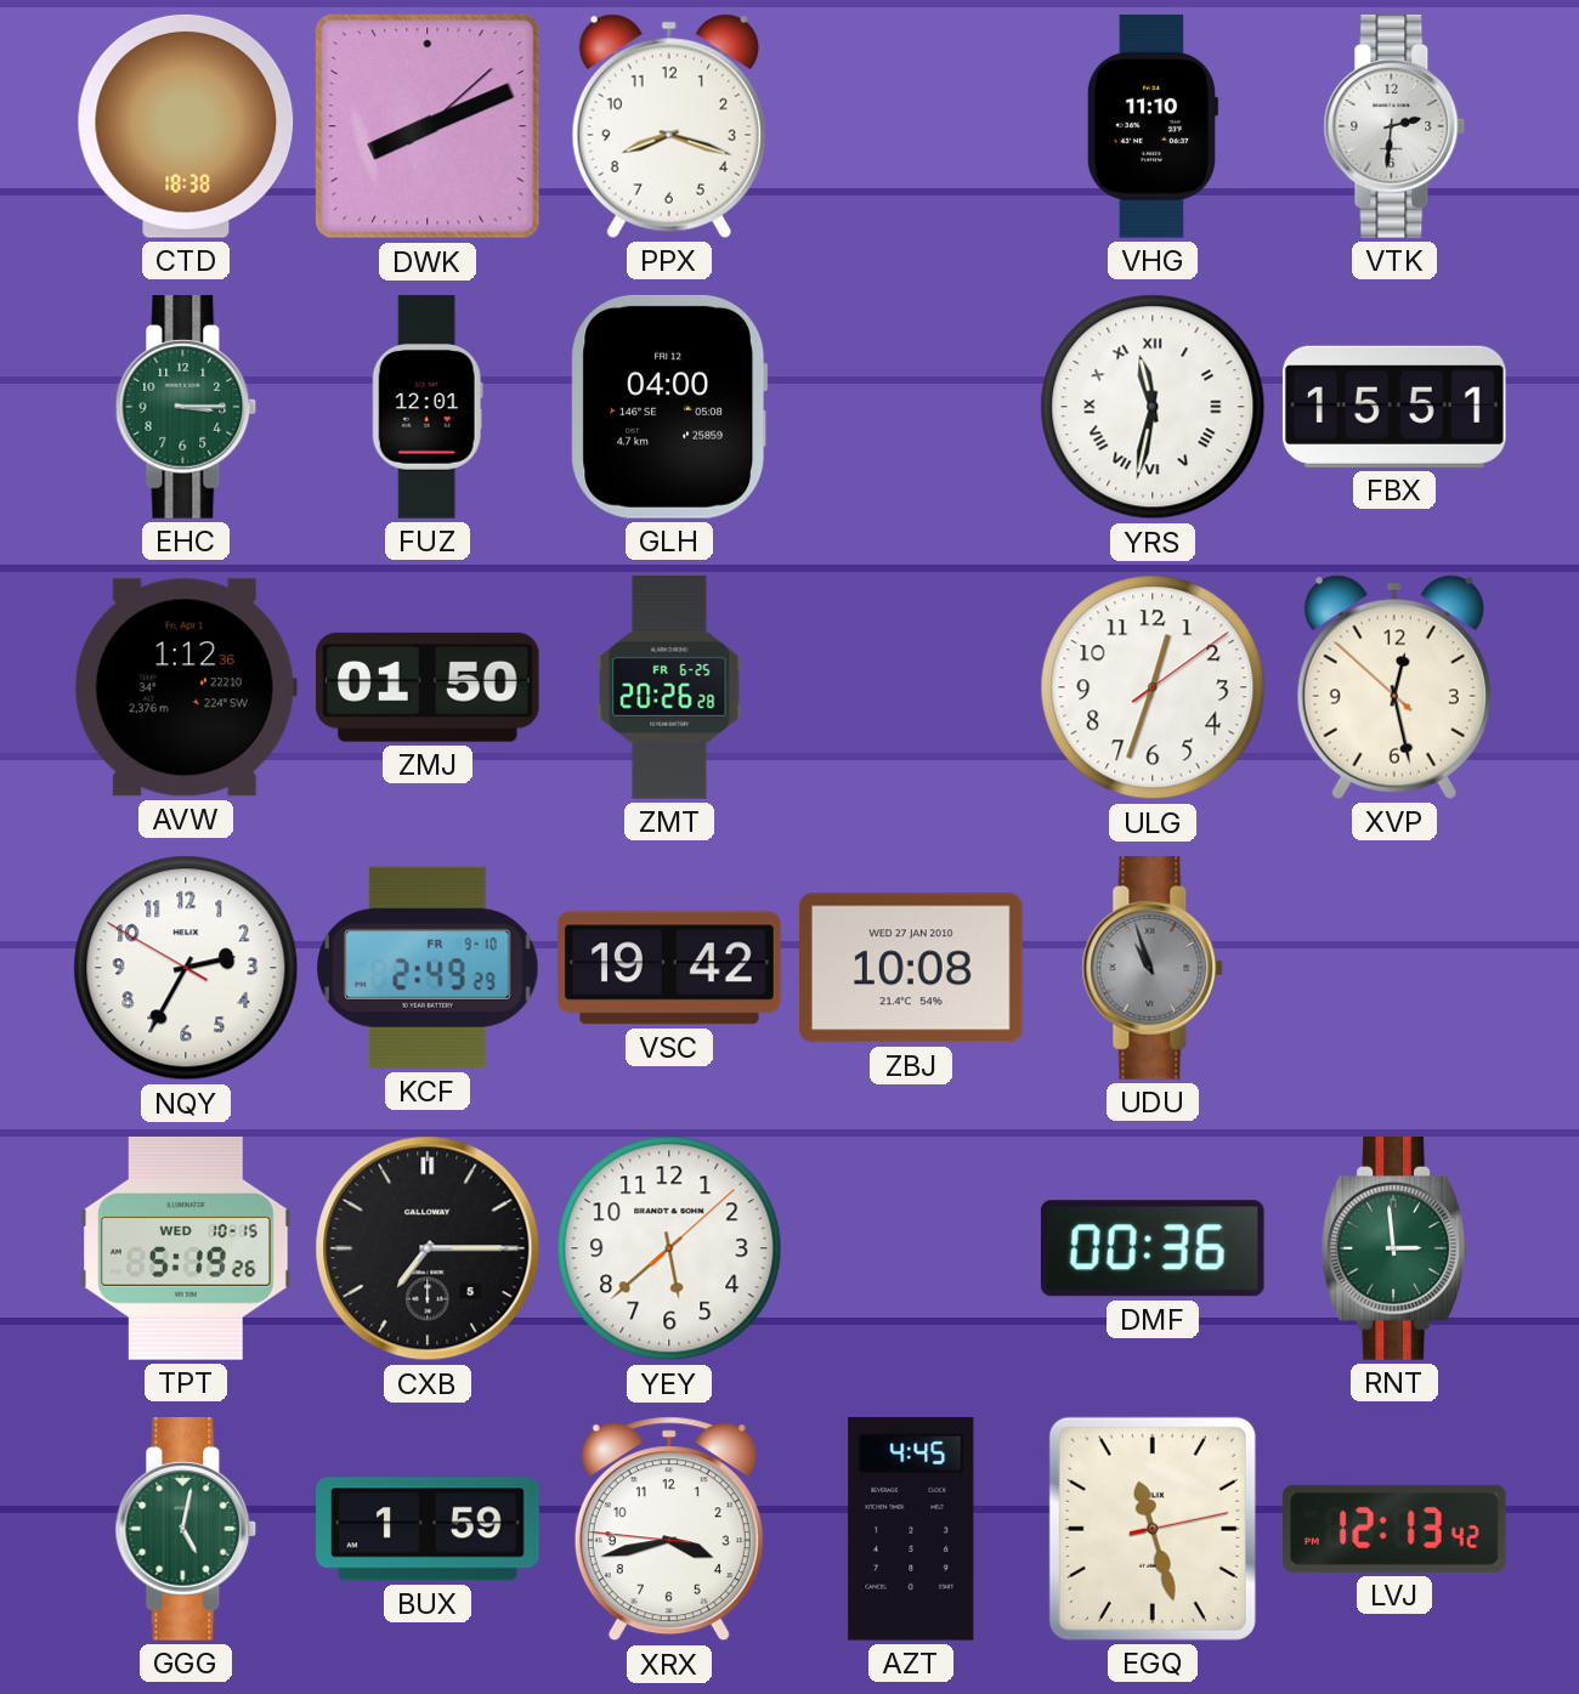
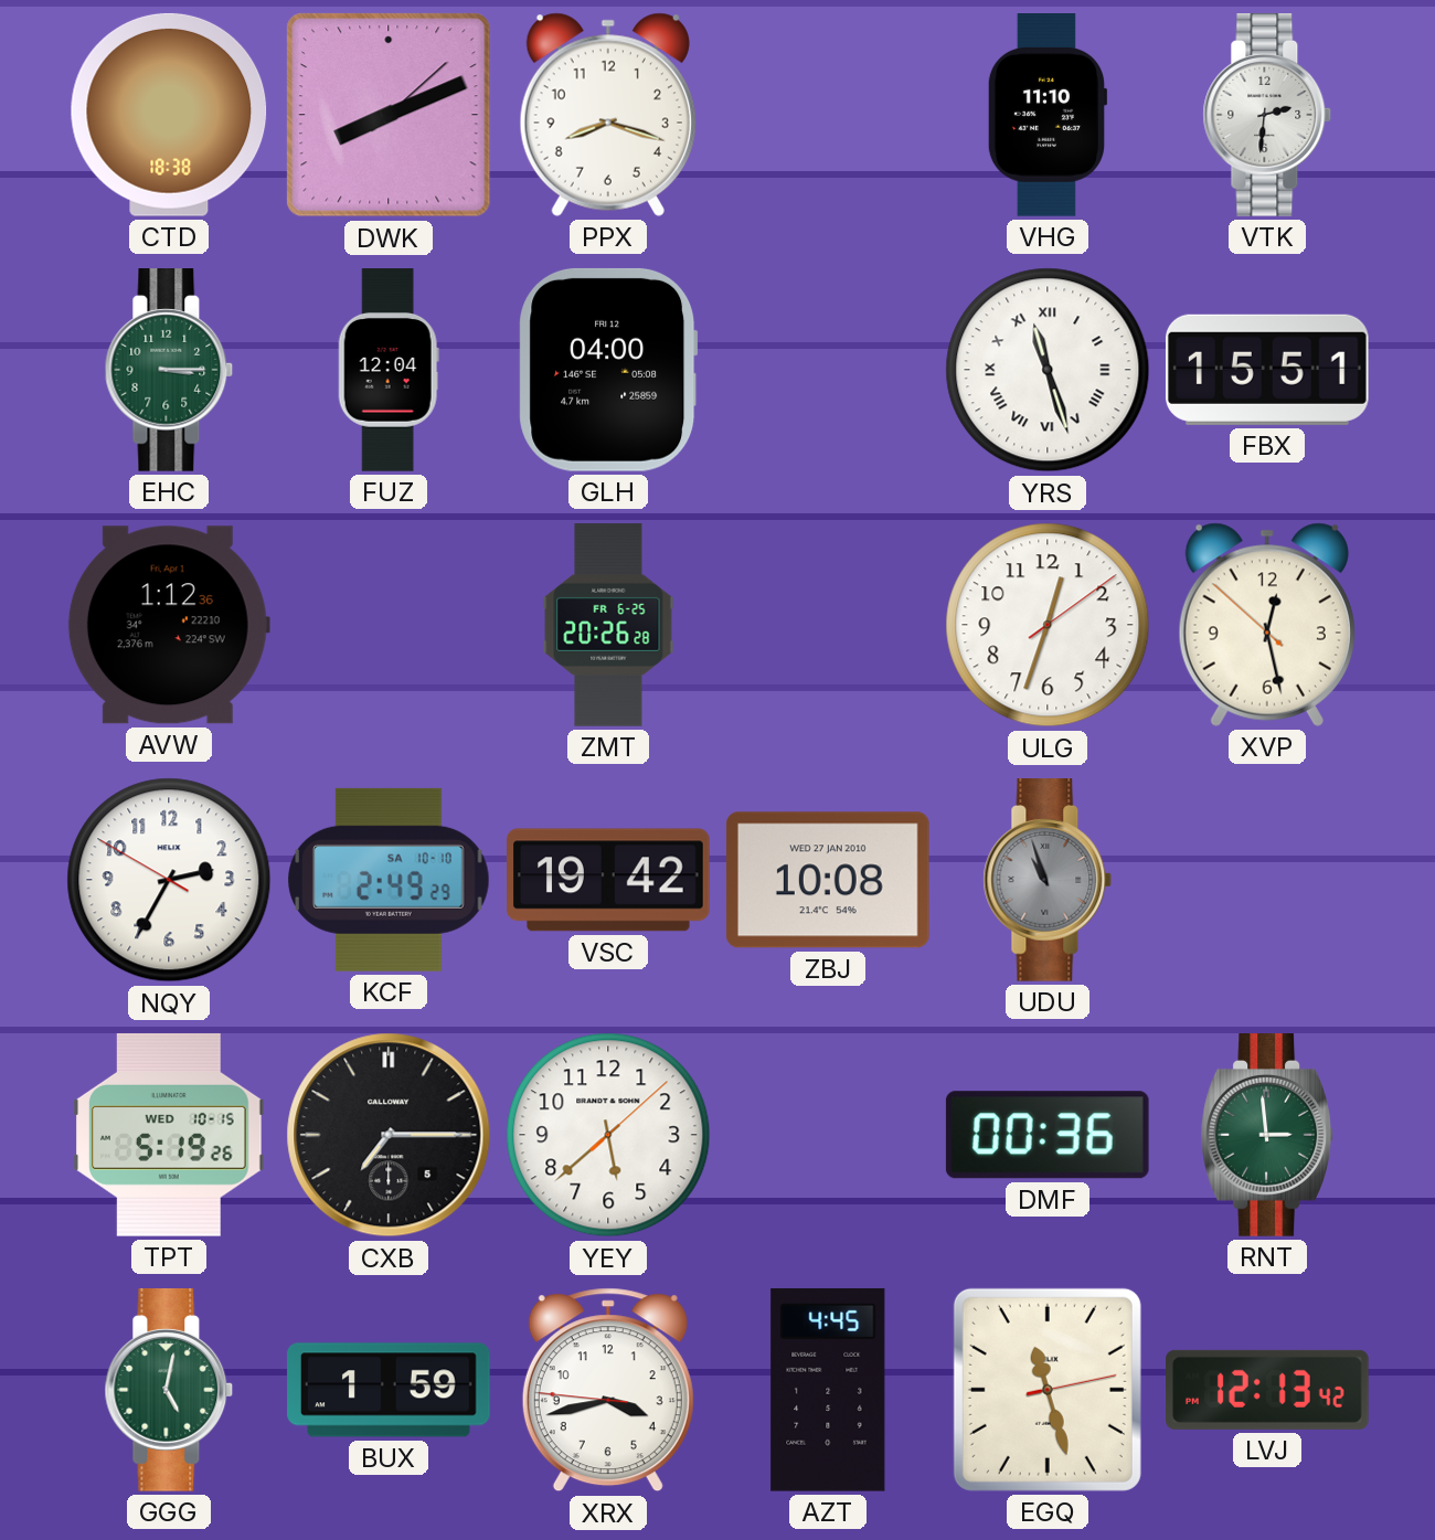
FUZ: 12:01 -> 12:04
YRS: 11:32 -> 11:27
ZMJ: 01:50 -> none
KCF date: FR 9-10 -> SA 10-10
